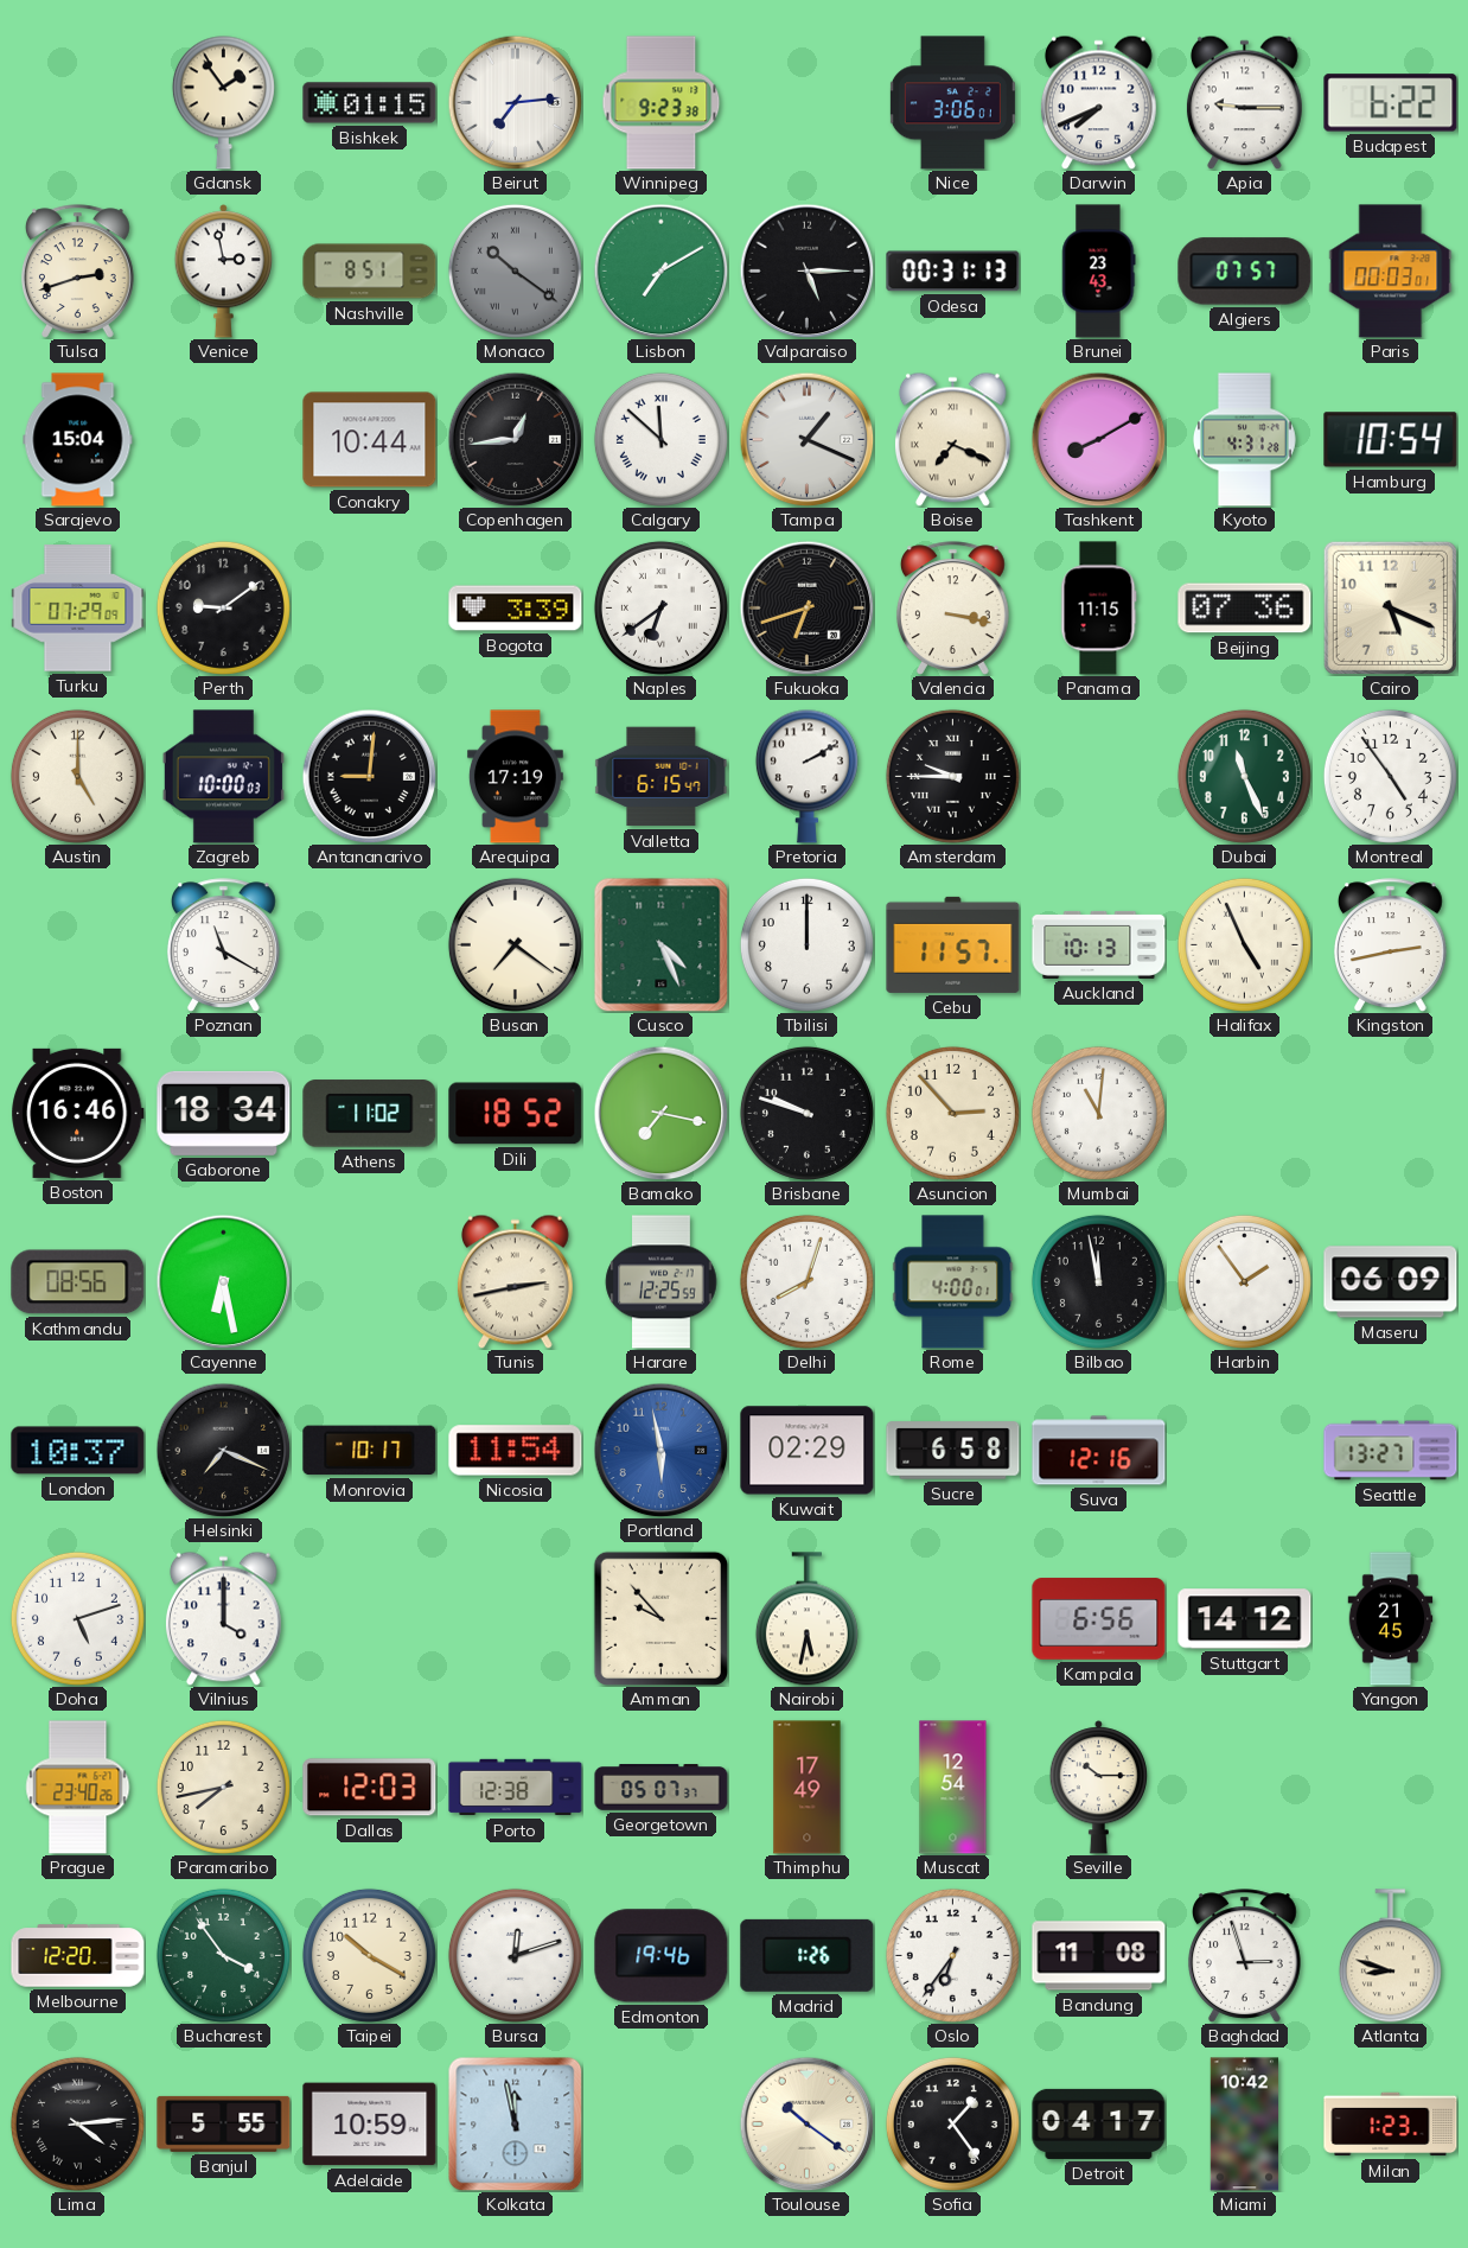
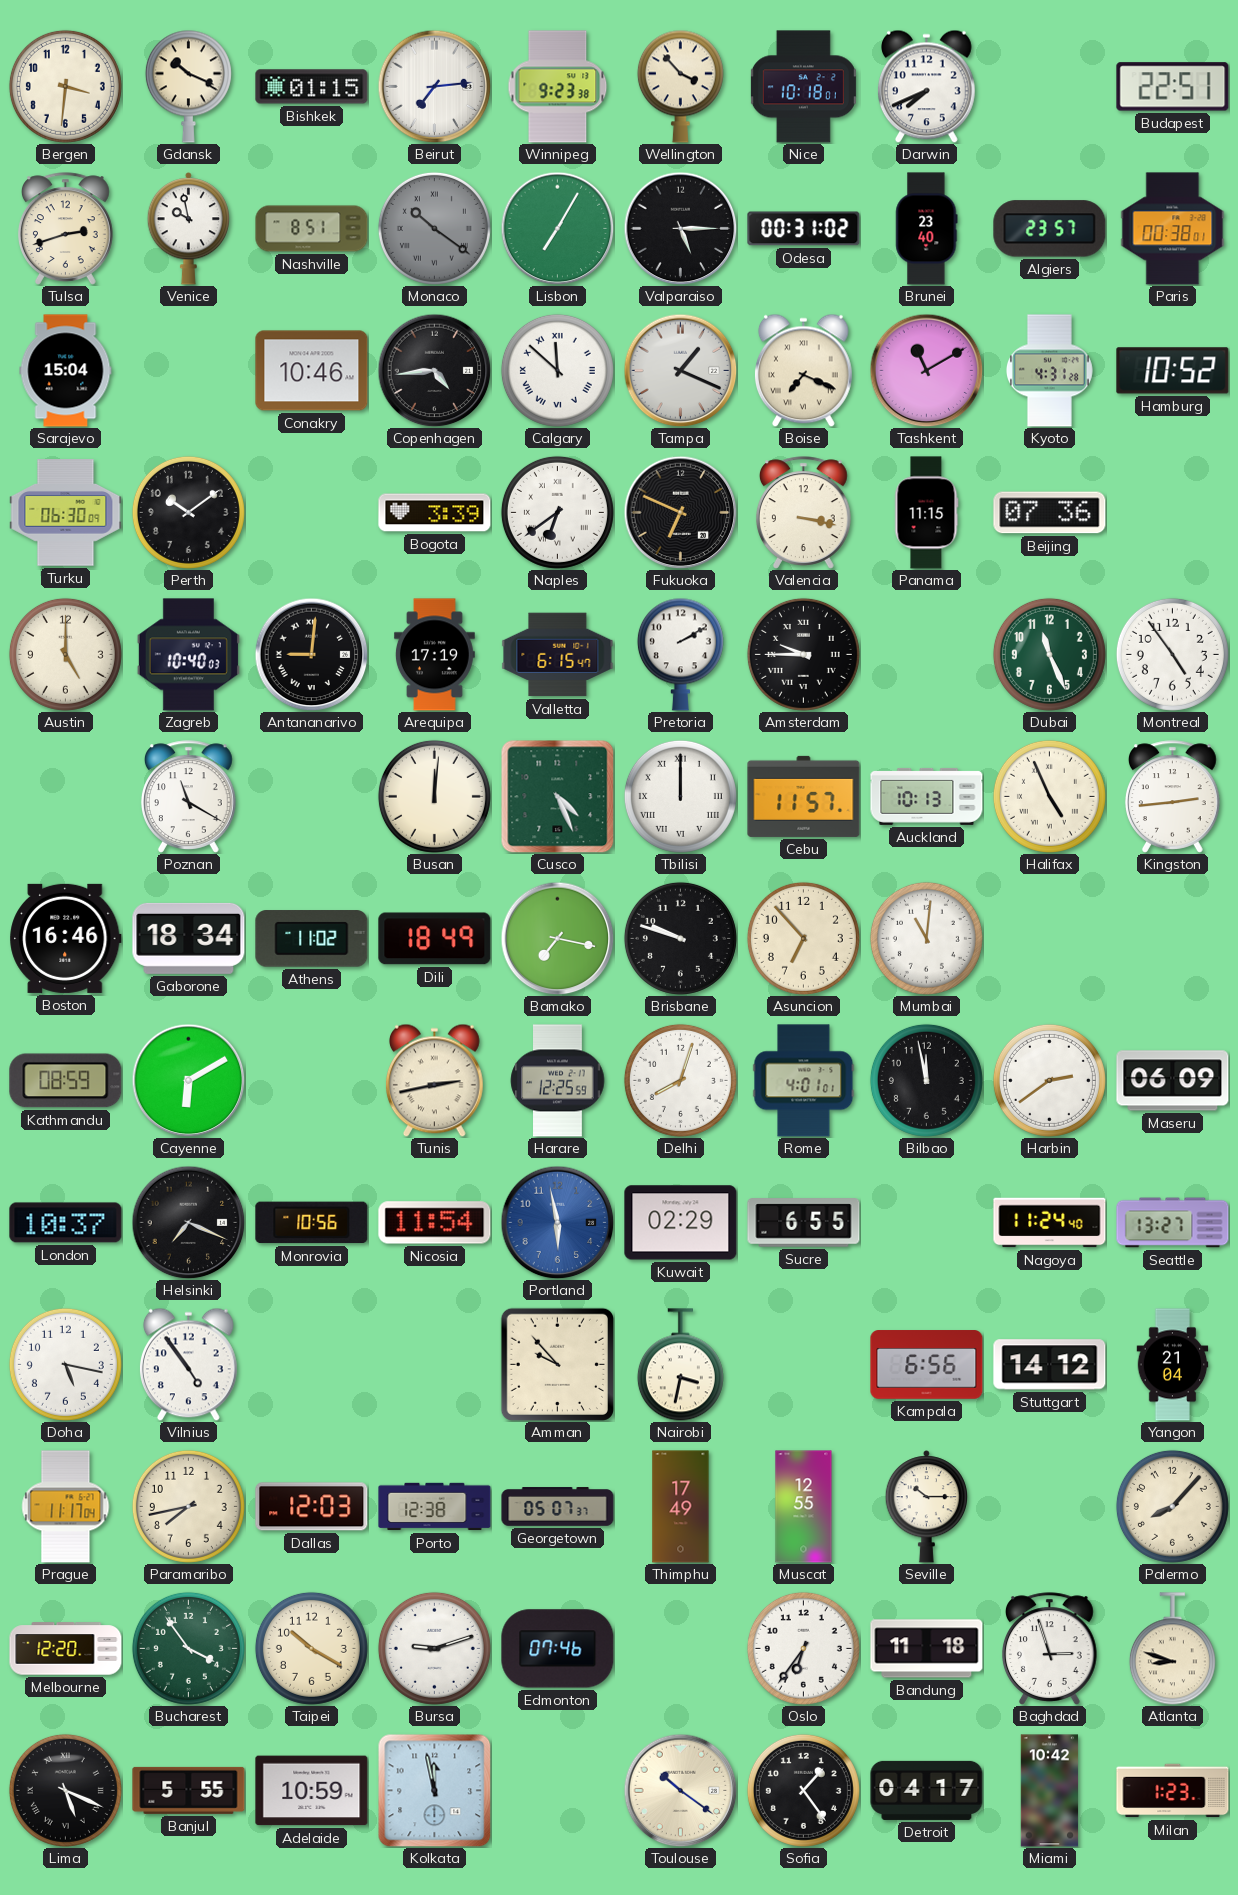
Bergen: none -> 3:31
Gdansk: 1:54 -> 10:19
Wellington: none -> 3:53
Nice: 3:06 -> 10:18
Apia: 9:15 -> none
Budapest: 6:22 -> 22:51
Venice: 2:58 -> 9:58
Lisbon: 7:10 -> 7:05
Odesa: 00:31:13 -> 00:31:02
Brunei: 23:43 -> 23:40
Algiers: 07:57 -> 23:57
Paris: 00:03 -> 00:38
Conakry: 10:44 -> 10:46
Copenhagen: 12:44 -> 4:44
Tashkent: 8:10 -> 11:10
Hamburg: 10:54 -> 10:52
Turku: 07:29 -> 06:30
Perth: 9:09 -> 10:09
Fukuoka: 6:42 -> 6:49
Cairo: 5:19 -> none
Zagreb: 10:00 -> 10:40
Busan: 7:21 -> 12:01
Tbilisi numerals: Arabic -> Roman
Kingston: 2:43 -> 2:44
Dili: 18:52 -> 18:49
Asuncion: 2:53 -> 6:53
Kathmandu: 08:56 -> 08:59
Cayenne: 6:28 -> 6:10
Rome: 4:00 -> 4:01
Harbin: 1:54 -> 2:39
Monrovia: 10:17 -> 10:56
Sucre: 6:58 -> 6:55
Suva: 12:16 -> none
Nagoya: none -> 11:24
Doha: 5:12 -> 5:17
Vilnius: 4:00 -> 4:54
Nairobi: 5:32 -> 3:32
Yangon: 21:45 -> 21:04
Prague: 23:40 -> 11:17
Muscat: 12:54 -> 12:55
Palermo: none -> 8:07
Bursa: 12:12 -> 9:12
Edmonton: 19:46 -> 07:46
Madrid: 1:26 -> none
Bandung: 11:08 -> 11:18
Lima: 4:14 -> 5:19
